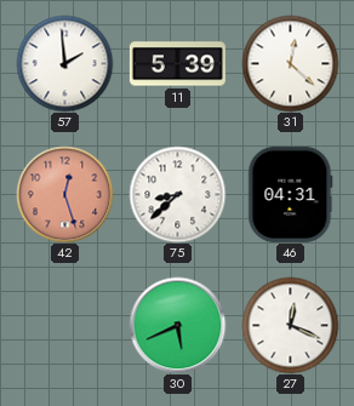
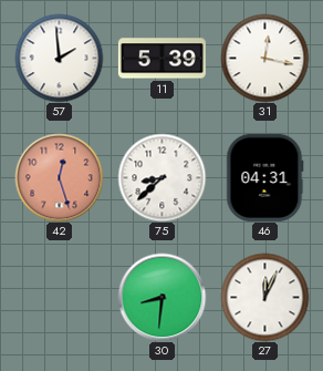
31: 12:22 -> 12:17
30: 5:41 -> 8:31
27: 12:19 -> 12:04
